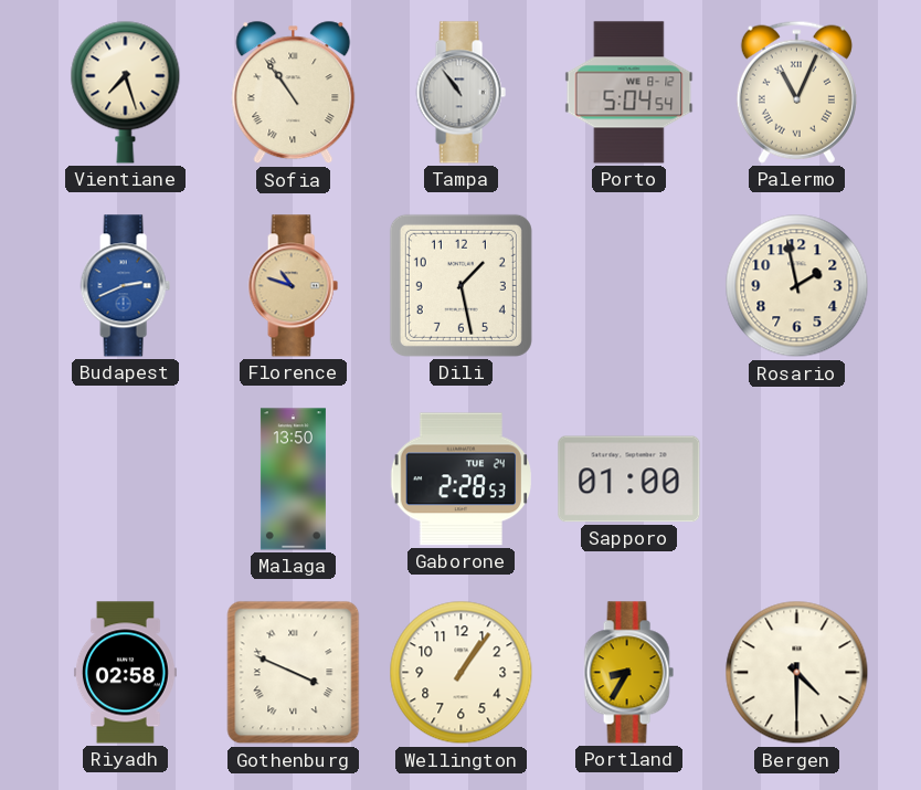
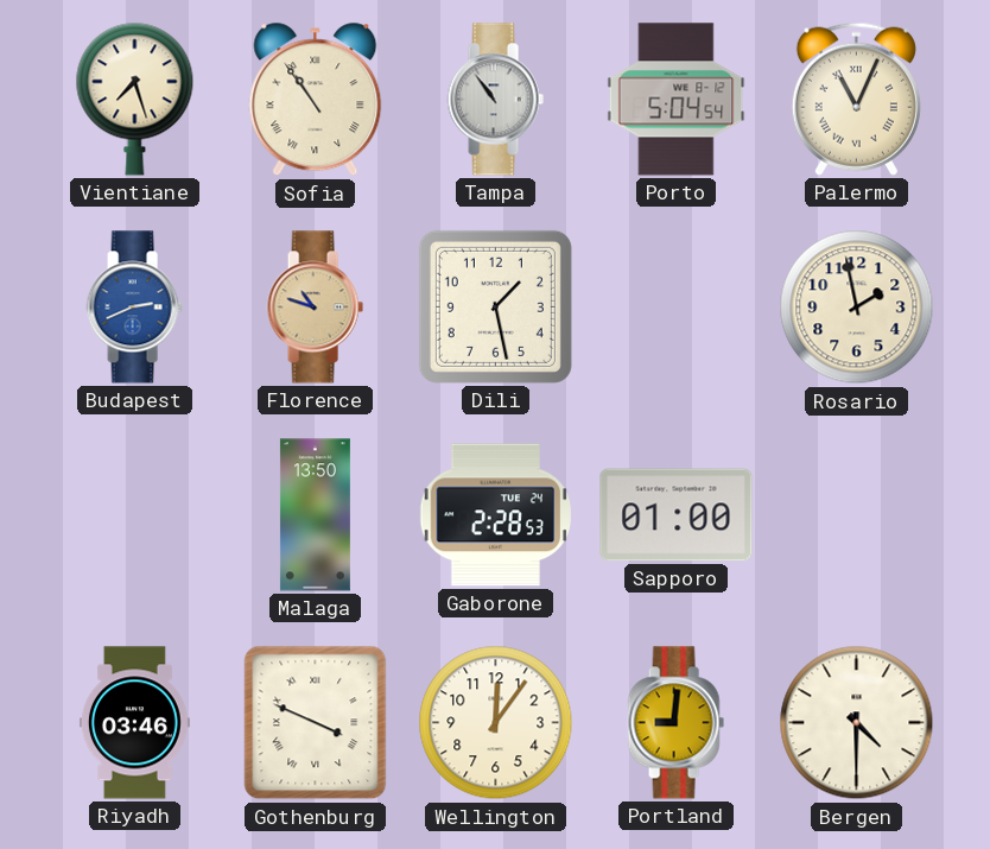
Riyadh: 02:58 -> 03:46
Wellington: 1:06 -> 12:06
Portland: 8:35 -> 9:01
